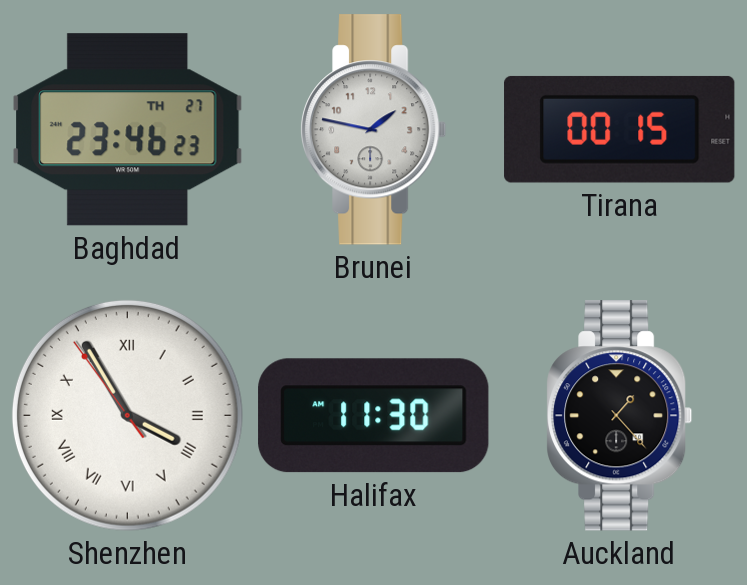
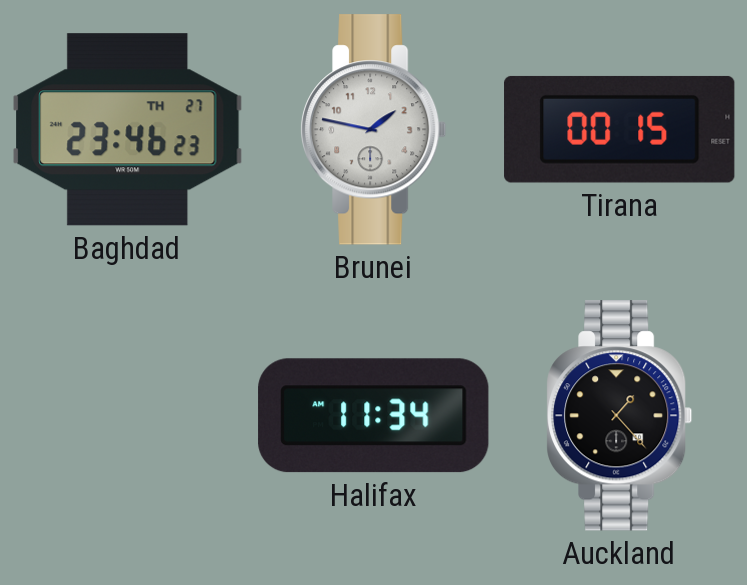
Shenzhen: 3:54 -> none
Halifax: 11:30 -> 11:34
